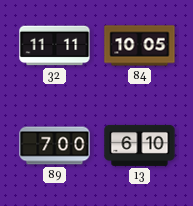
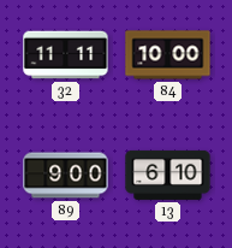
84: 10:05 -> 10:00
89: 7:00 -> 9:00
